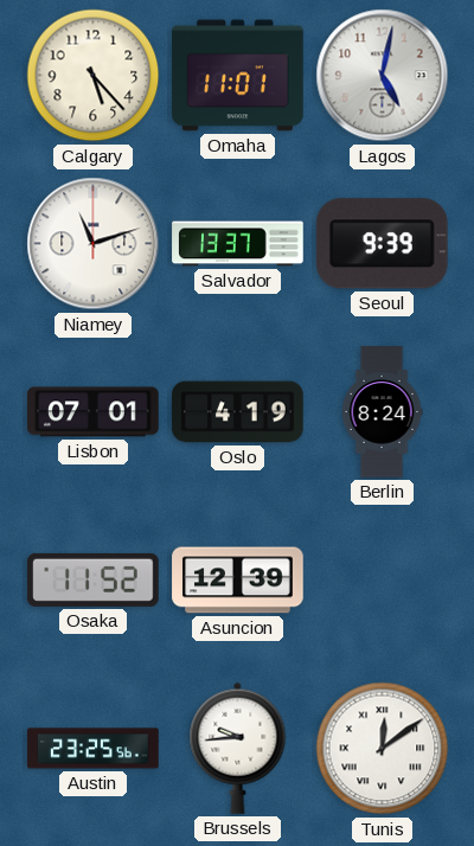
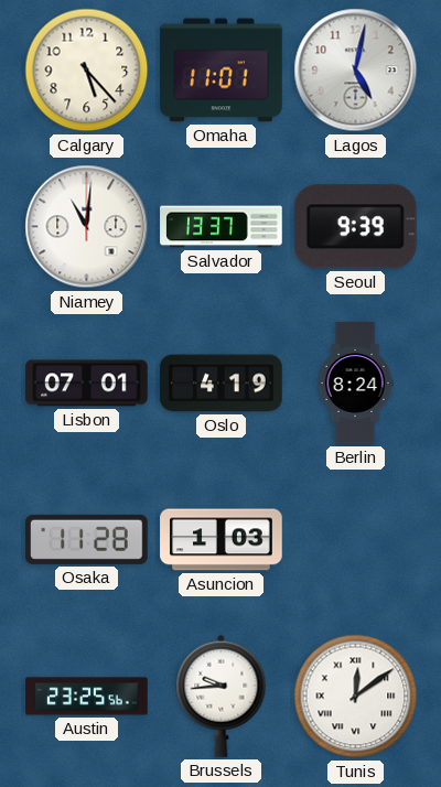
Niamey: 11:12 -> 11:01
Osaka: 11:52 -> 11:28
Asuncion: 12:39 -> 1:03
